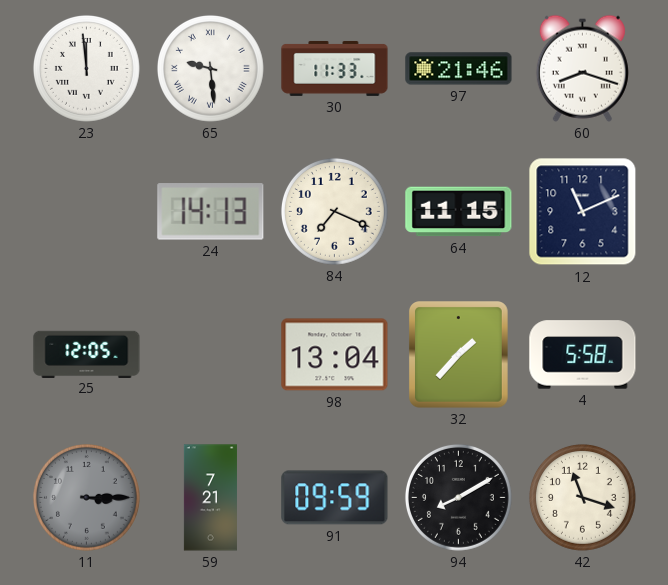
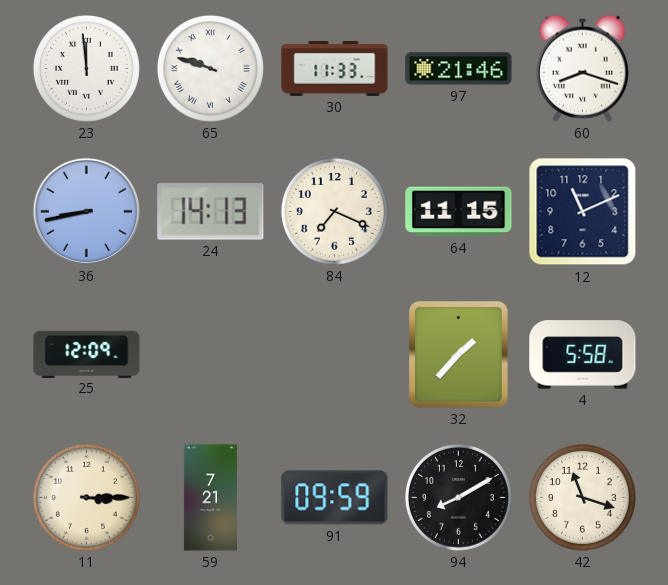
65: 9:29 -> 9:48
36: none -> 8:43
25: 12:05 -> 12:09
98: 13:04 -> none
11 dial: grey -> cream
